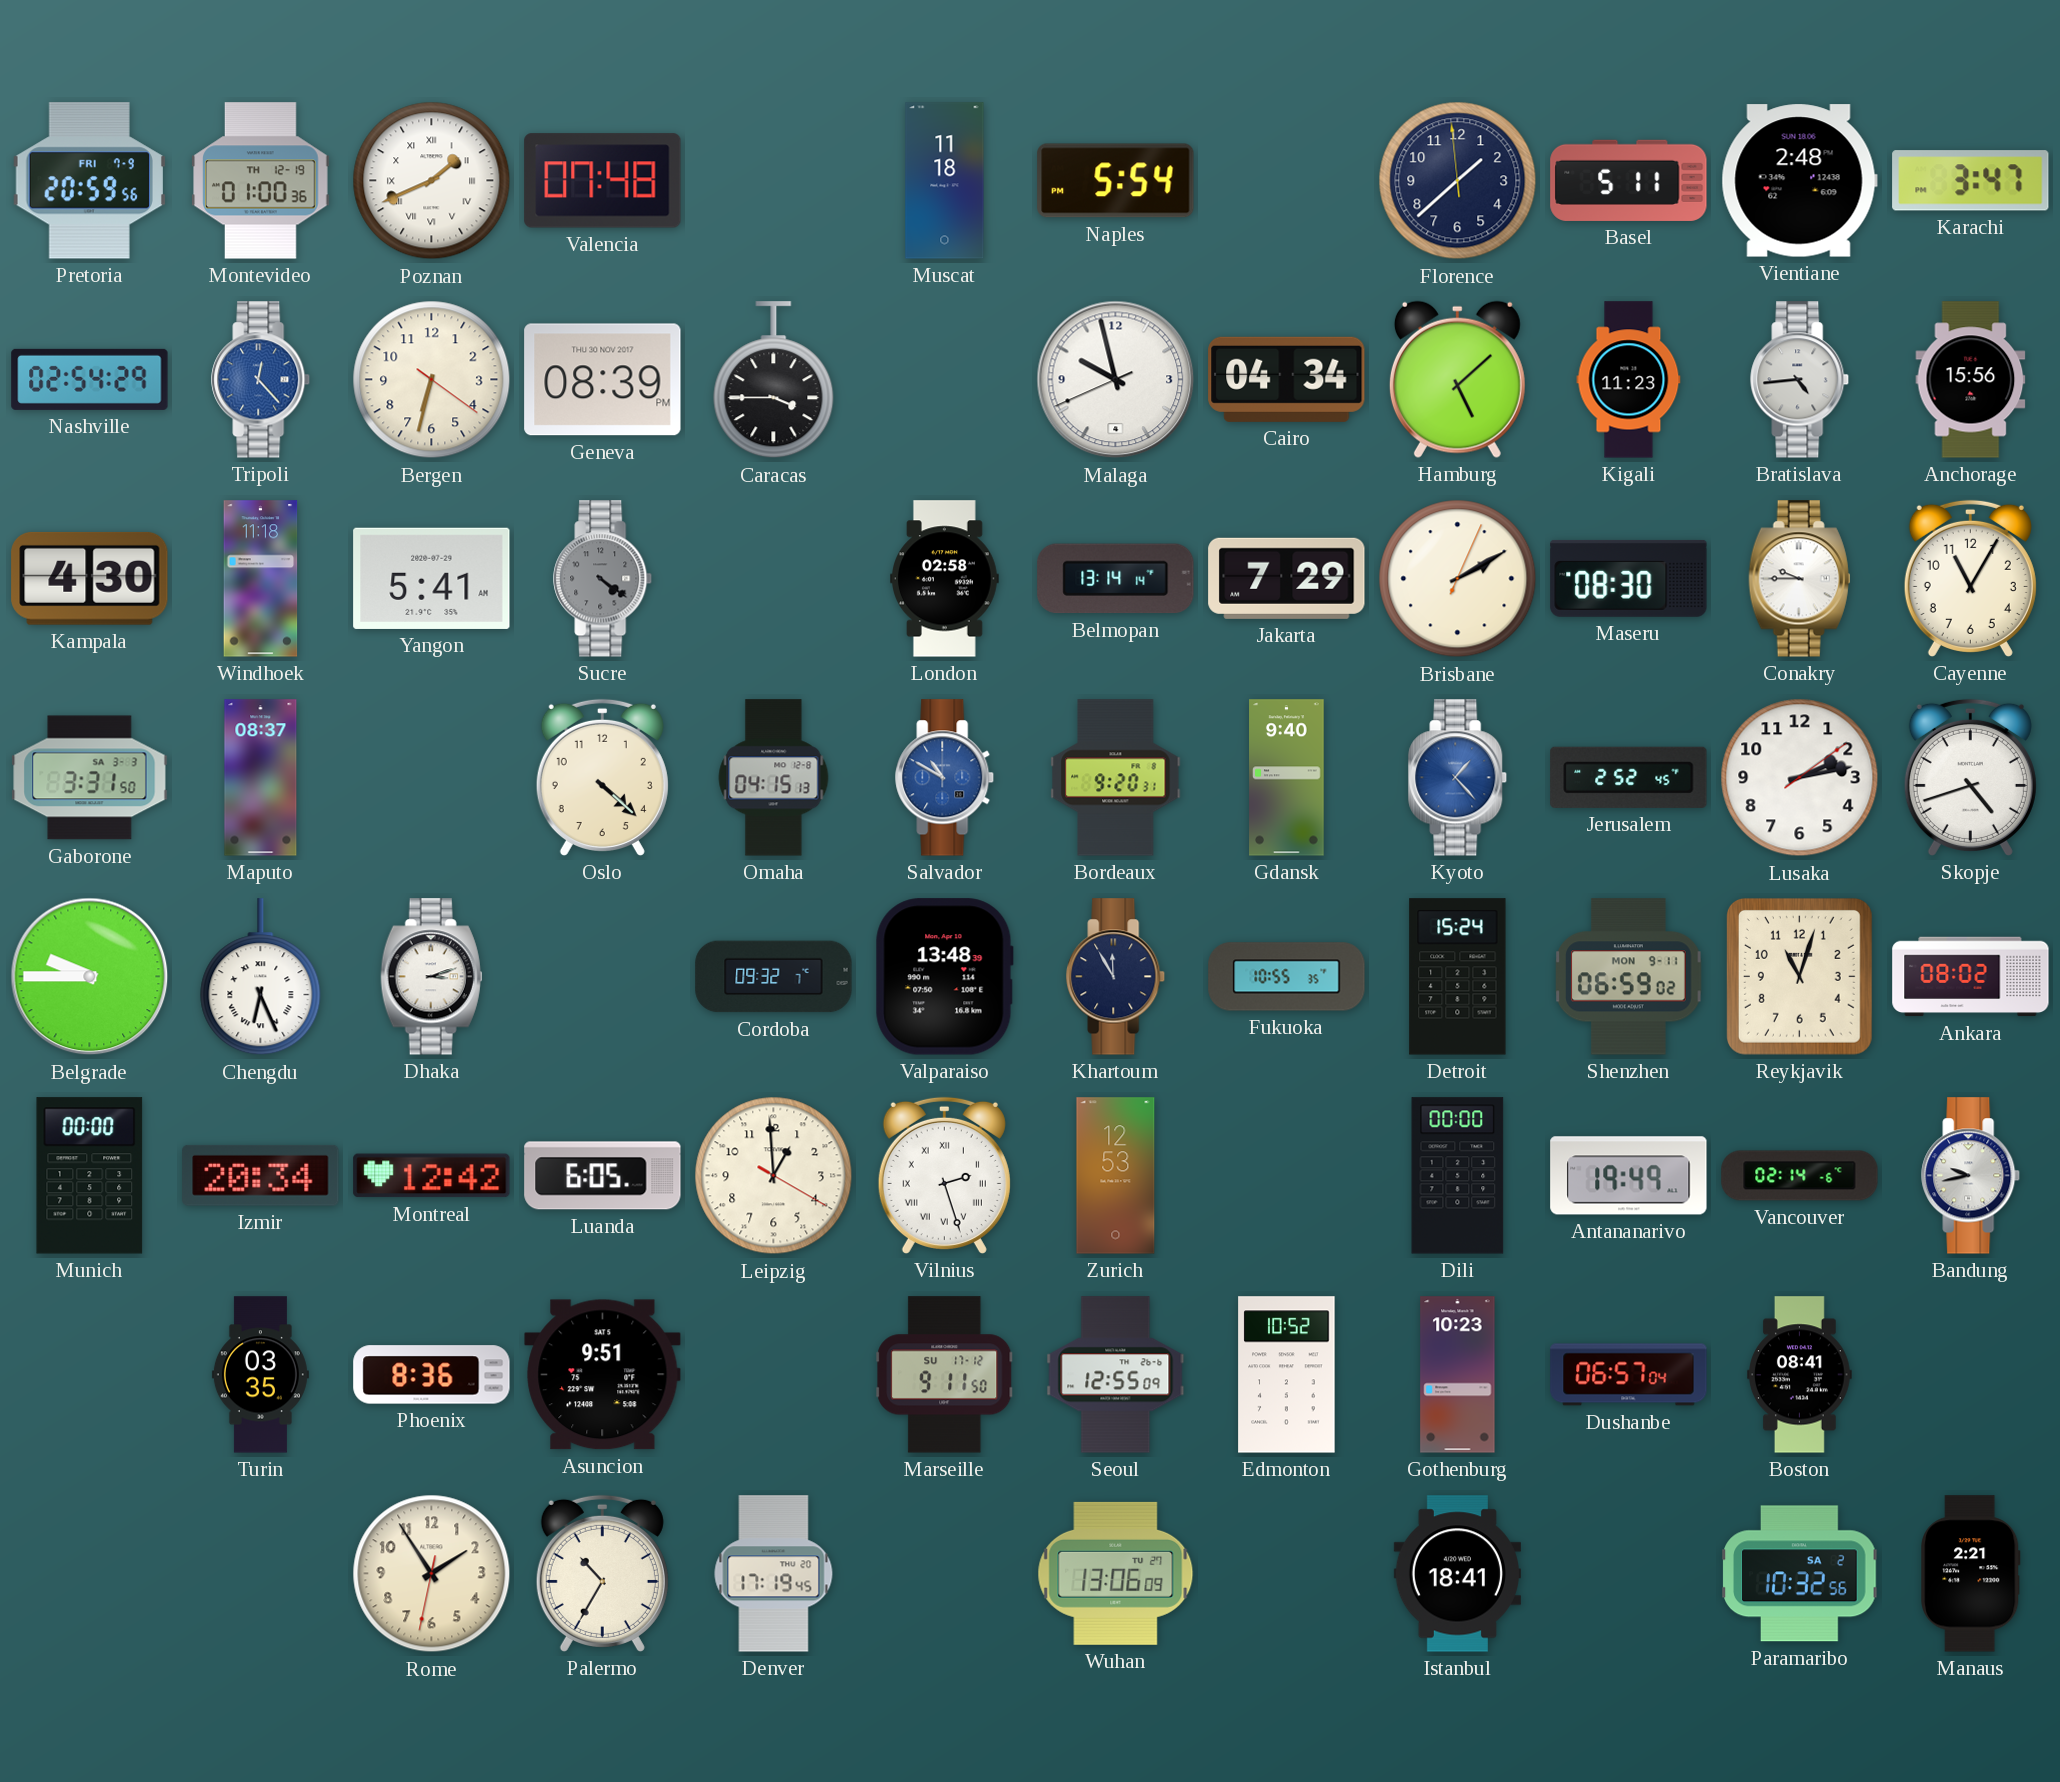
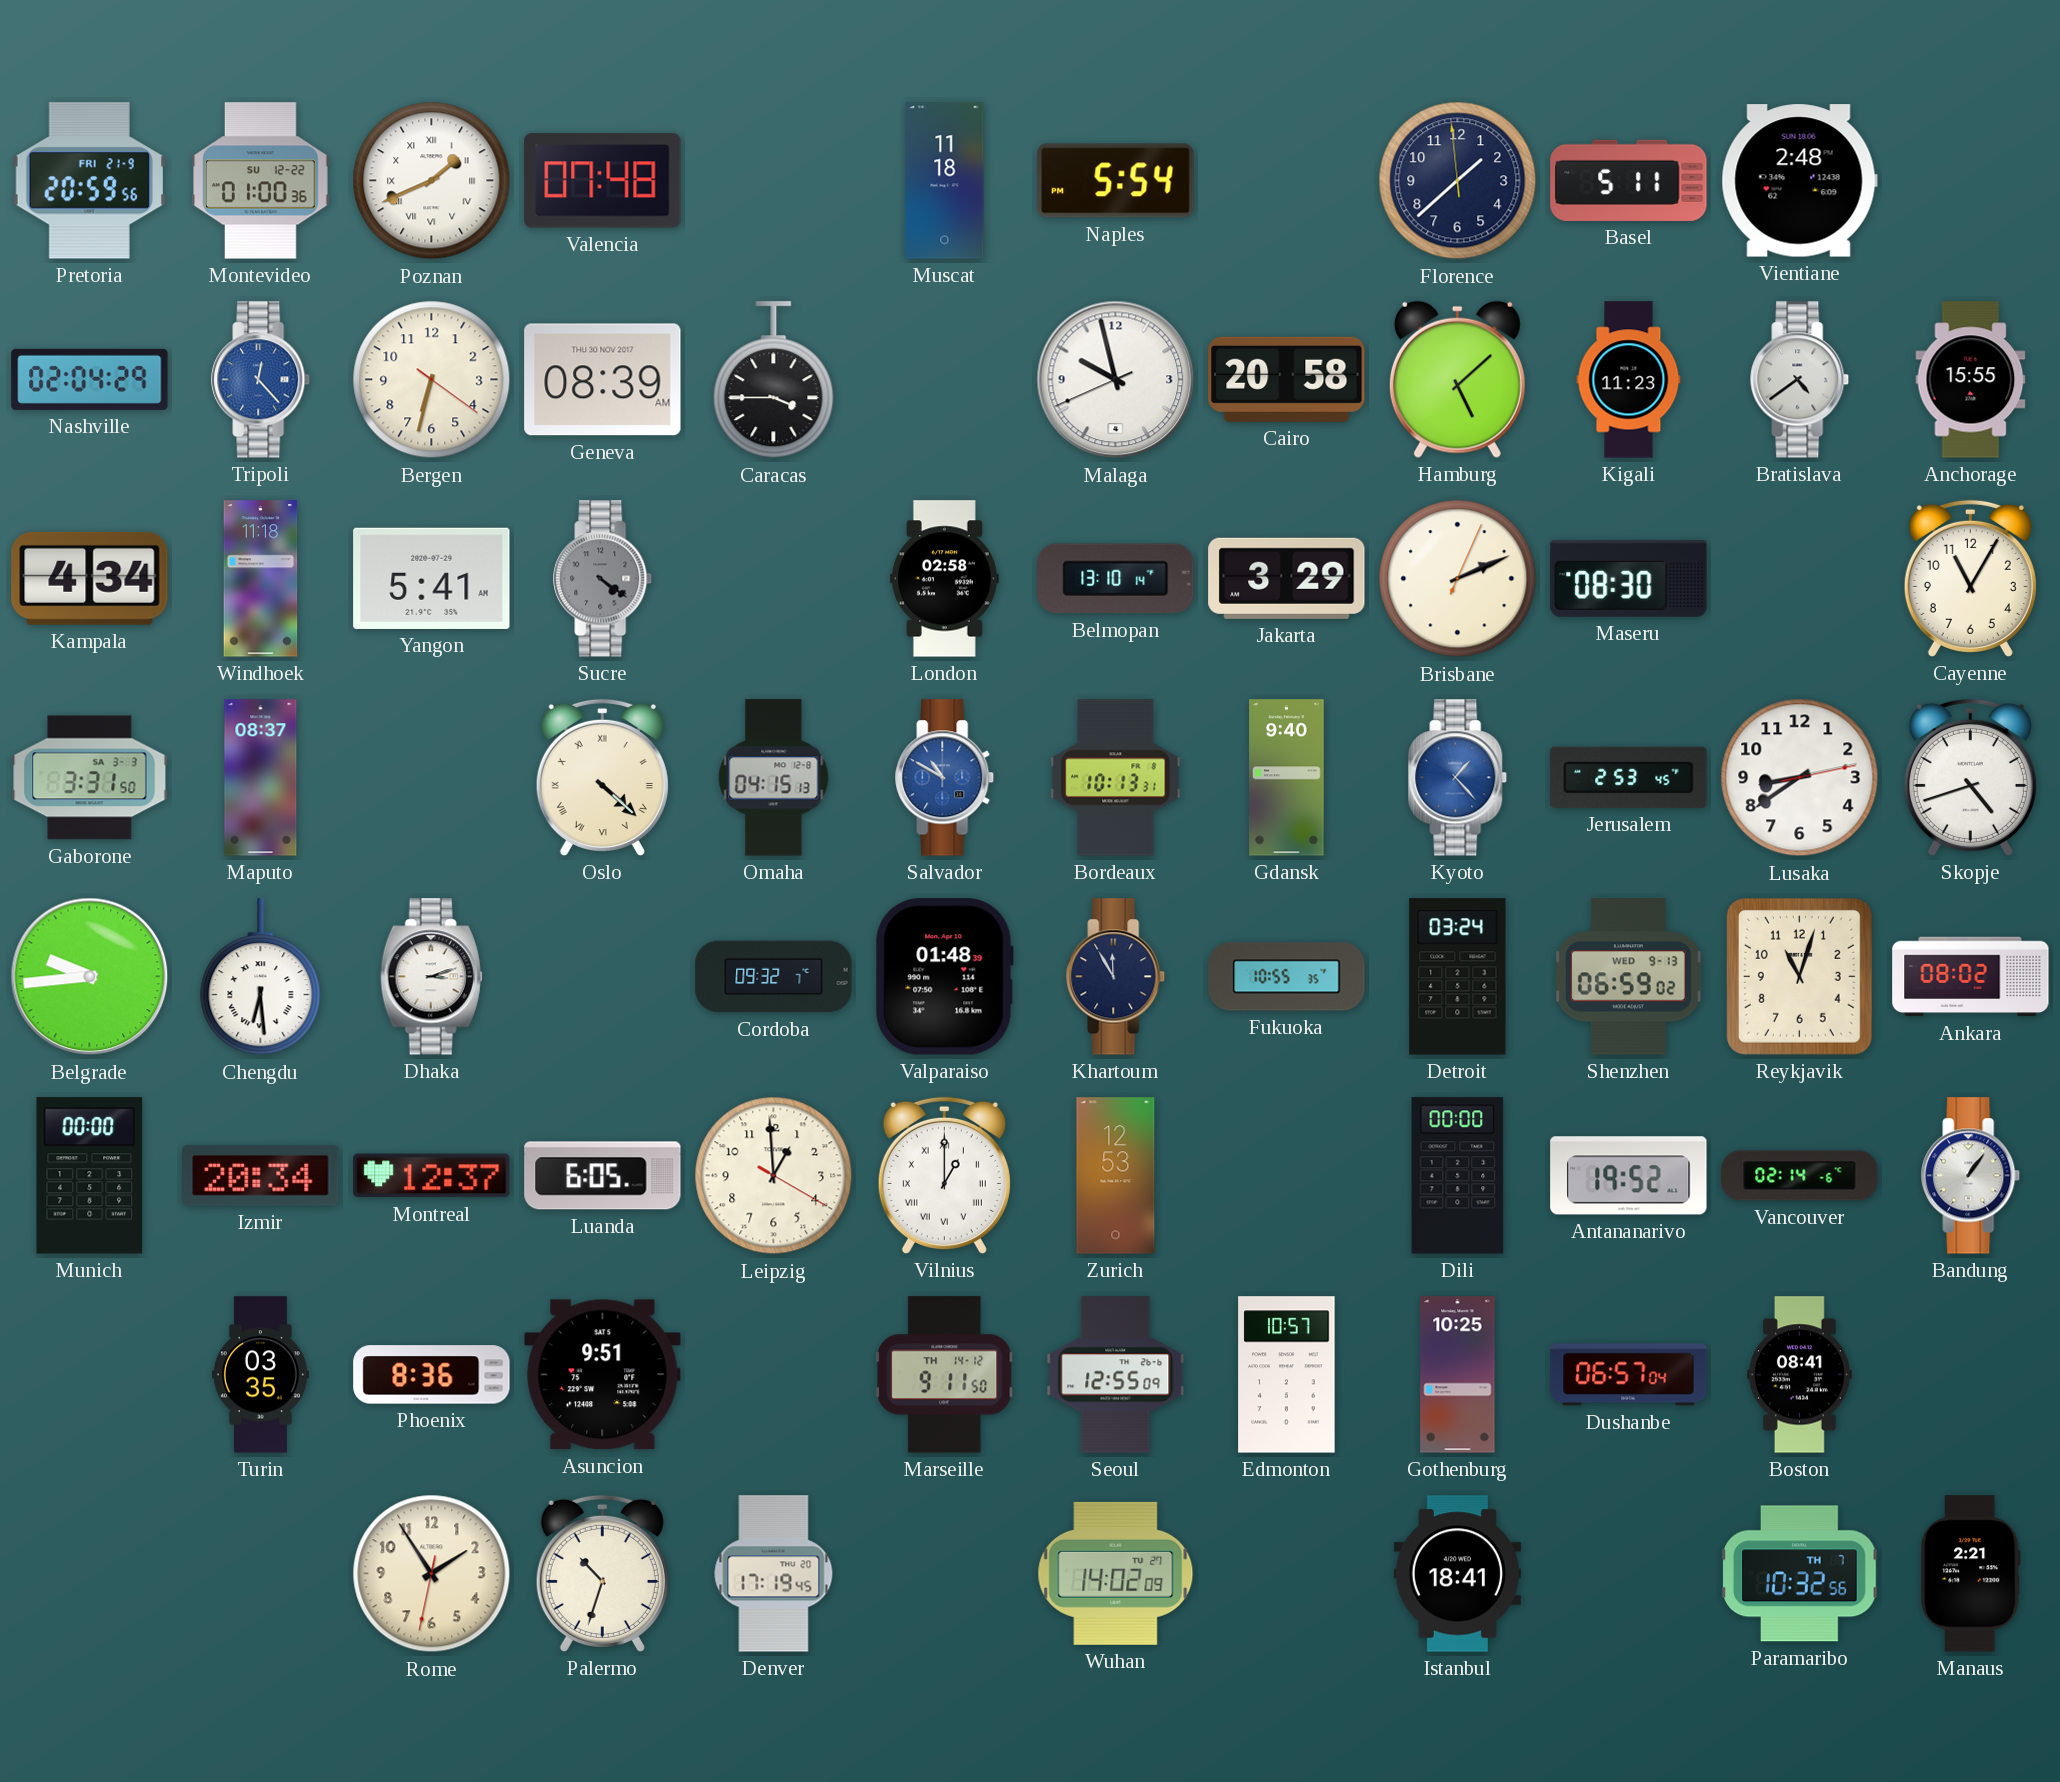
Pretoria date: FRI 7-9 -> FRI 21-9
Montevideo date: TH 12-19 -> SU 12-22
Karachi: 3:47 -> none
Nashville: 02:54 -> 02:04
Geneva: 08:39 PM -> 08:39 AM
Cairo: 04:34 -> 20:58
Bratislava: 4:44 -> 4:39
Anchorage: 15:56 -> 15:55
Kampala: 4:30 -> 4:34
Belmopan: 13:14 -> 13:10
Jakarta: 7:29 -> 3:29
Brisbane: 2:10 -> 2:11
Conakry: 9:45 -> none
Oslo numerals: Arabic -> Roman
Bordeaux: 9:20 -> 10:13
Jerusalem: 2:52 -> 2:53
Lusaka: 2:13 -> 8:39
Belgrade: 9:45 -> 9:44
Chengdu: 6:26 -> 6:29
Valparaiso: 13:48 -> 01:48
Detroit: 15:24 -> 03:24
Shenzhen date: MON 9-11 -> WED 9-13
Montreal: 12:42 -> 12:37
Vilnius: 2:27 -> 1:00
Antananarivo: 19:49 -> 19:52
Bandung: 9:43 -> 1:06
Marseille date: SU 17-12 -> TH 14-12
Edmonton: 10:52 -> 10:57
Gothenburg: 10:23 -> 10:25
Palermo: 10:35 -> 10:33
Wuhan: 13:06 -> 14:02
Paramaribo date: SA 2 -> TH 7
